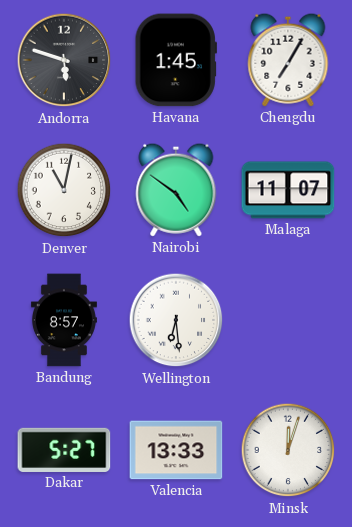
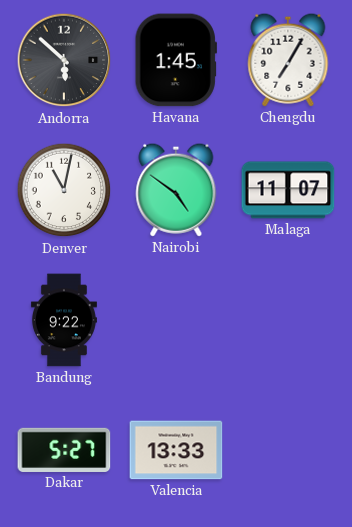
Andorra: 5:48 -> 5:52
Bandung: 8:57 -> 9:22
Wellington: 6:29 -> none
Minsk: 12:03 -> none
